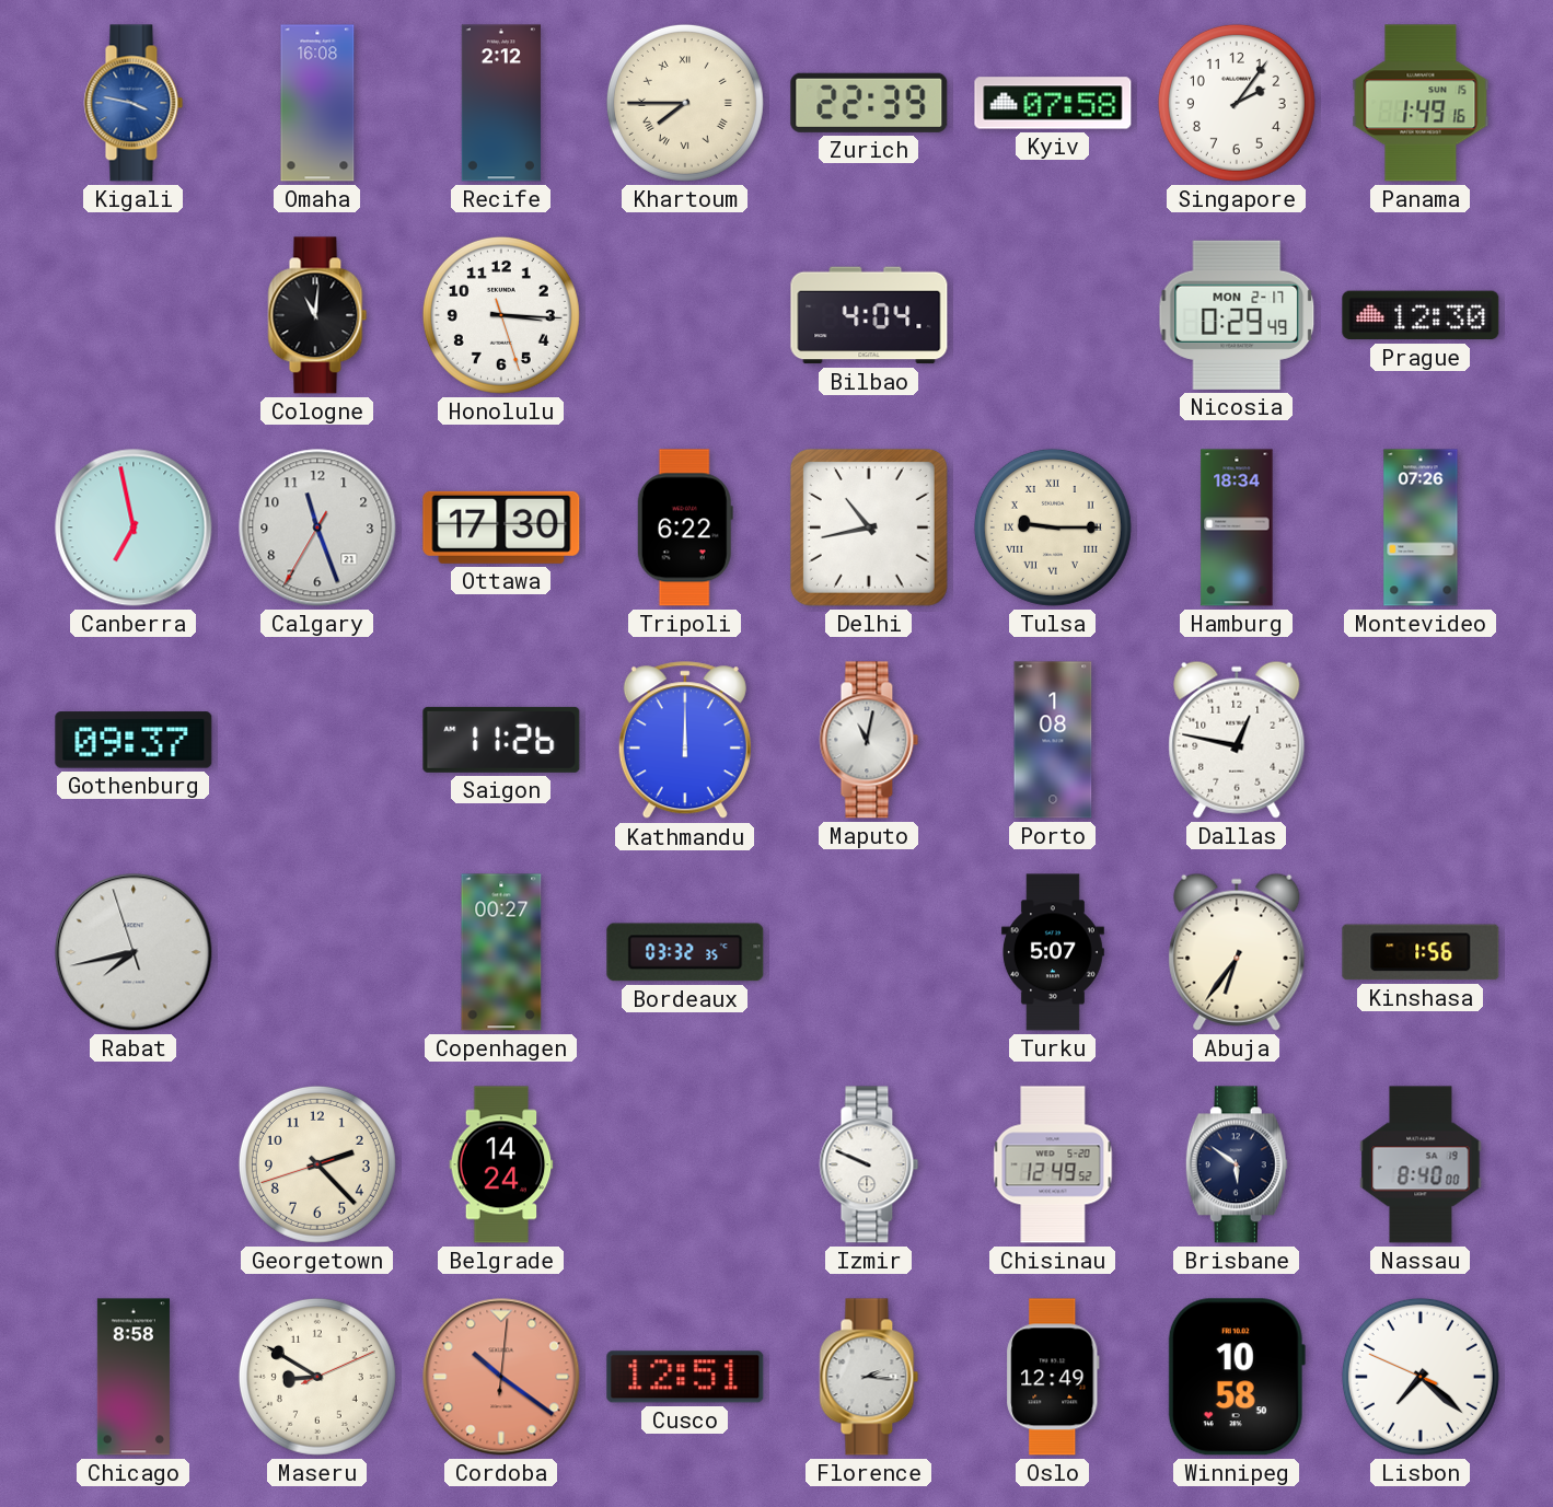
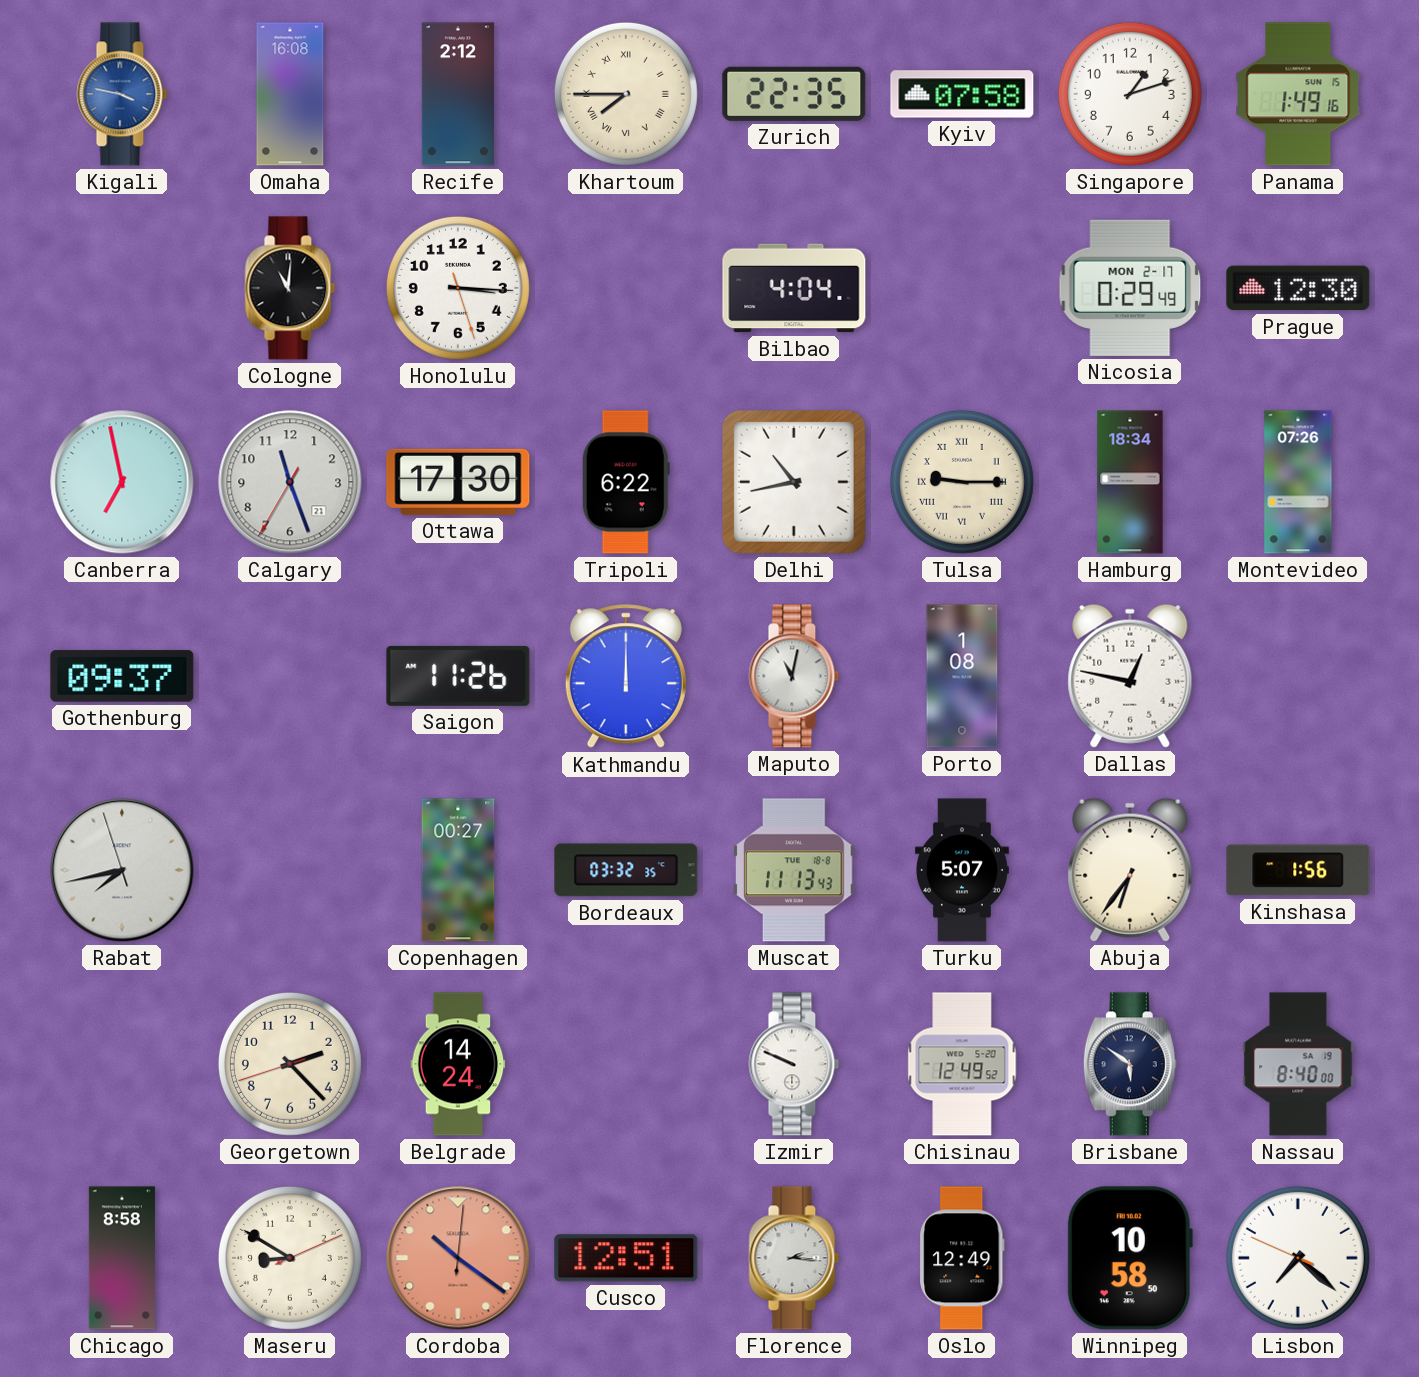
Zurich: 22:39 -> 22:35
Singapore: 2:06 -> 1:12
Muscat: none -> 11:13
